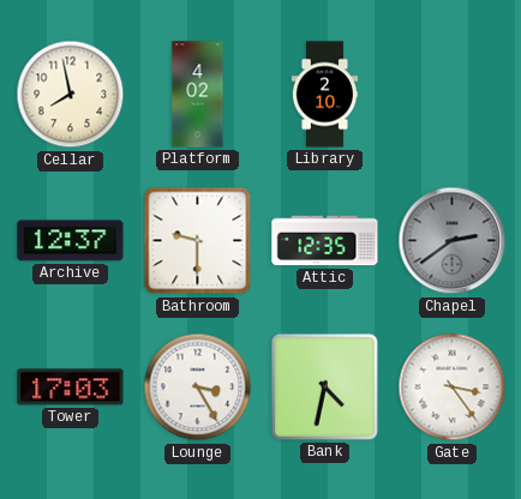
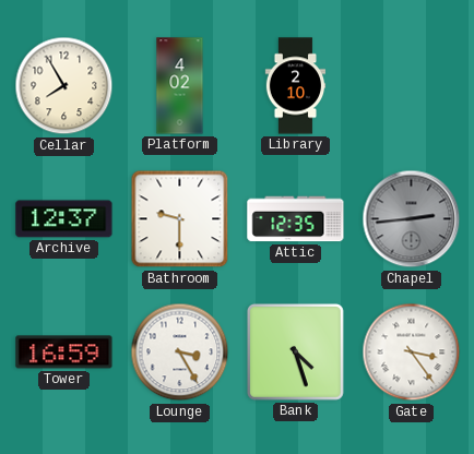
Cellar: 7:58 -> 7:55
Chapel: 2:39 -> 2:44
Tower: 17:03 -> 16:59
Bank: 4:32 -> 4:27
